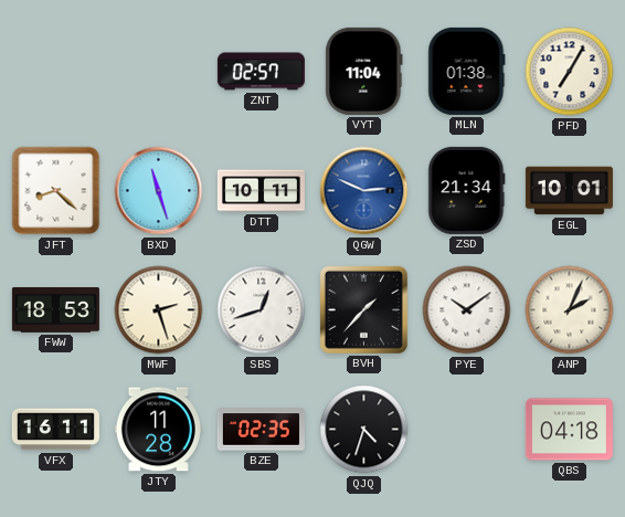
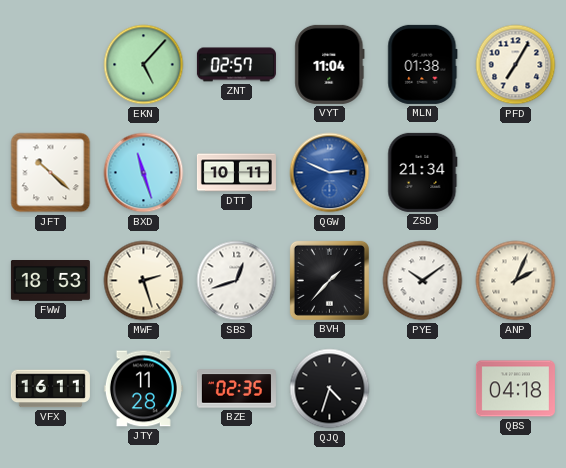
EKN: none -> 5:07
JFT: 8:22 -> 10:22
EGL: 10:01 -> none
